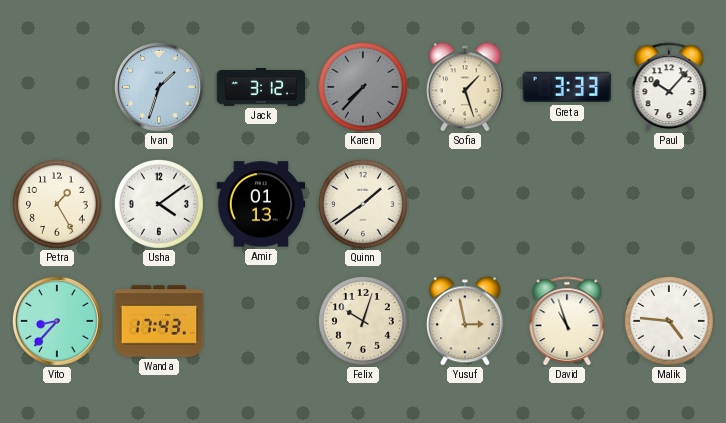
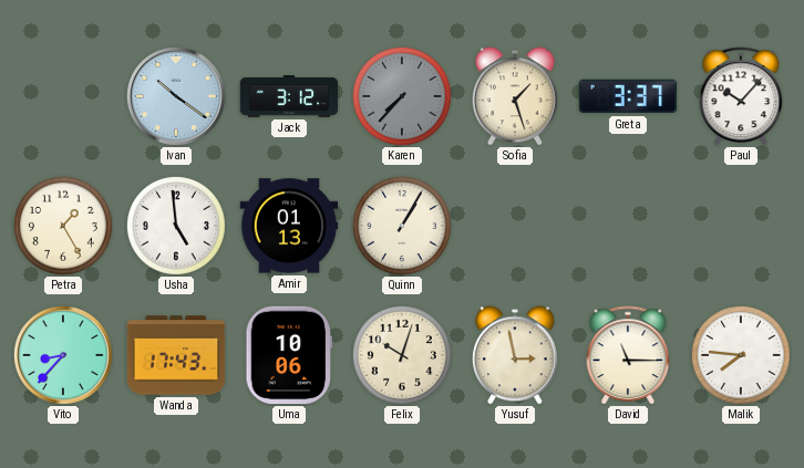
Ivan: 1:33 -> 10:21
Greta: 3:33 -> 3:37
Usha: 4:09 -> 4:59
Quinn: 1:39 -> 1:05
Uma: none -> 10:06
David: 10:57 -> 11:15
Malik: 4:46 -> 7:46
